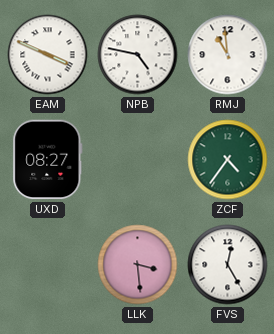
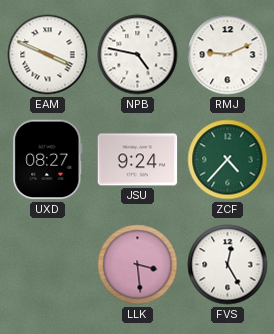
RMJ: 10:59 -> 9:11
JSU: none -> 9:24
ZCF: 4:36 -> 4:37
